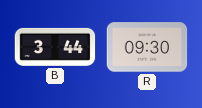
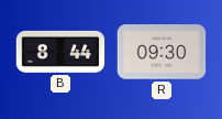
B: 3:44 -> 8:44
